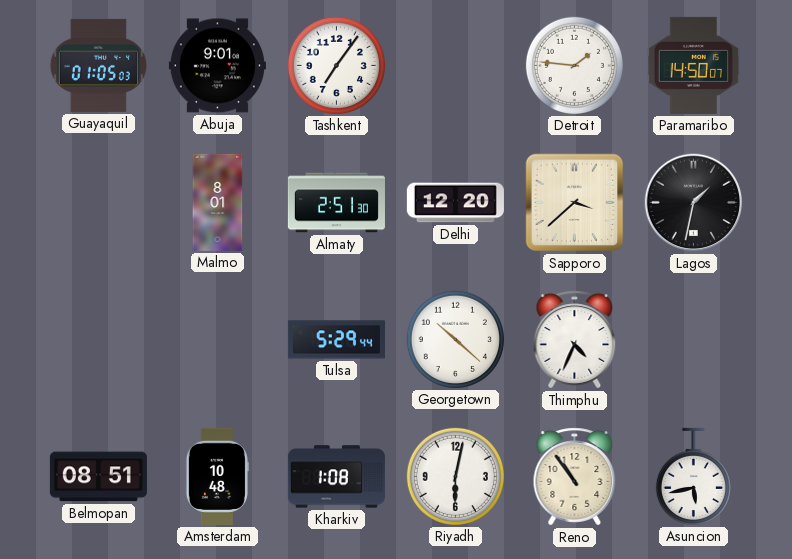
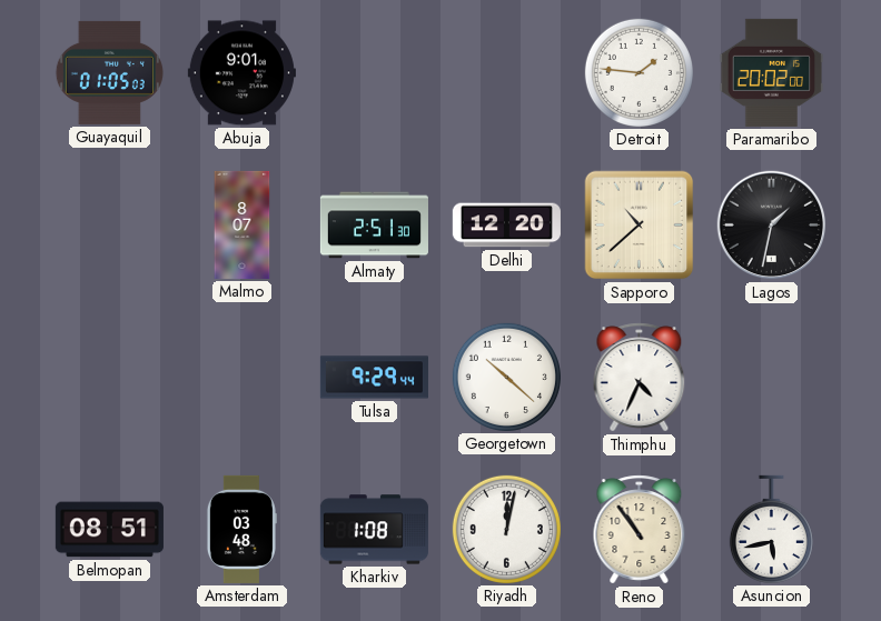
Tashkent: 7:06 -> none
Paramaribo: 14:50 -> 20:02
Malmo: 8:01 -> 8:07
Sapporo: 3:38 -> 10:38
Tulsa: 5:29 -> 9:29
Amsterdam: 10:48 -> 03:48
Riyadh: 6:02 -> 12:02
